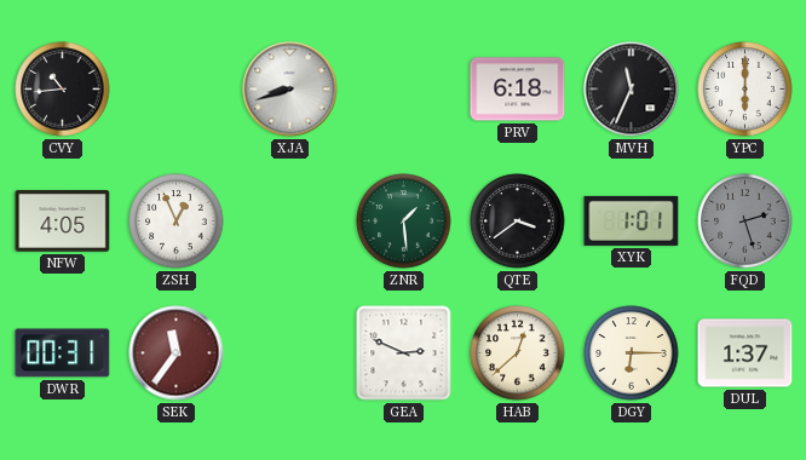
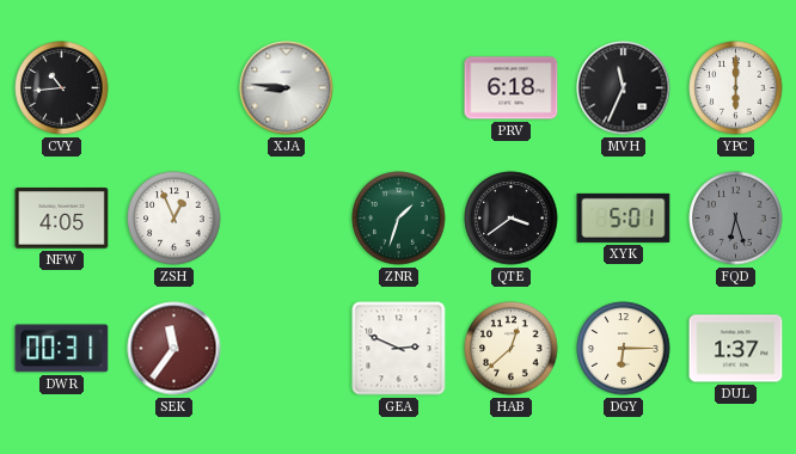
XJA: 8:42 -> 8:46
ZNR: 1:29 -> 1:33
XYK: 1:01 -> 5:01
FQD: 2:27 -> 6:27
